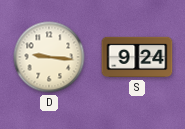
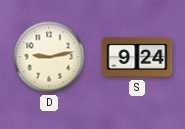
D: 9:16 -> 9:13
